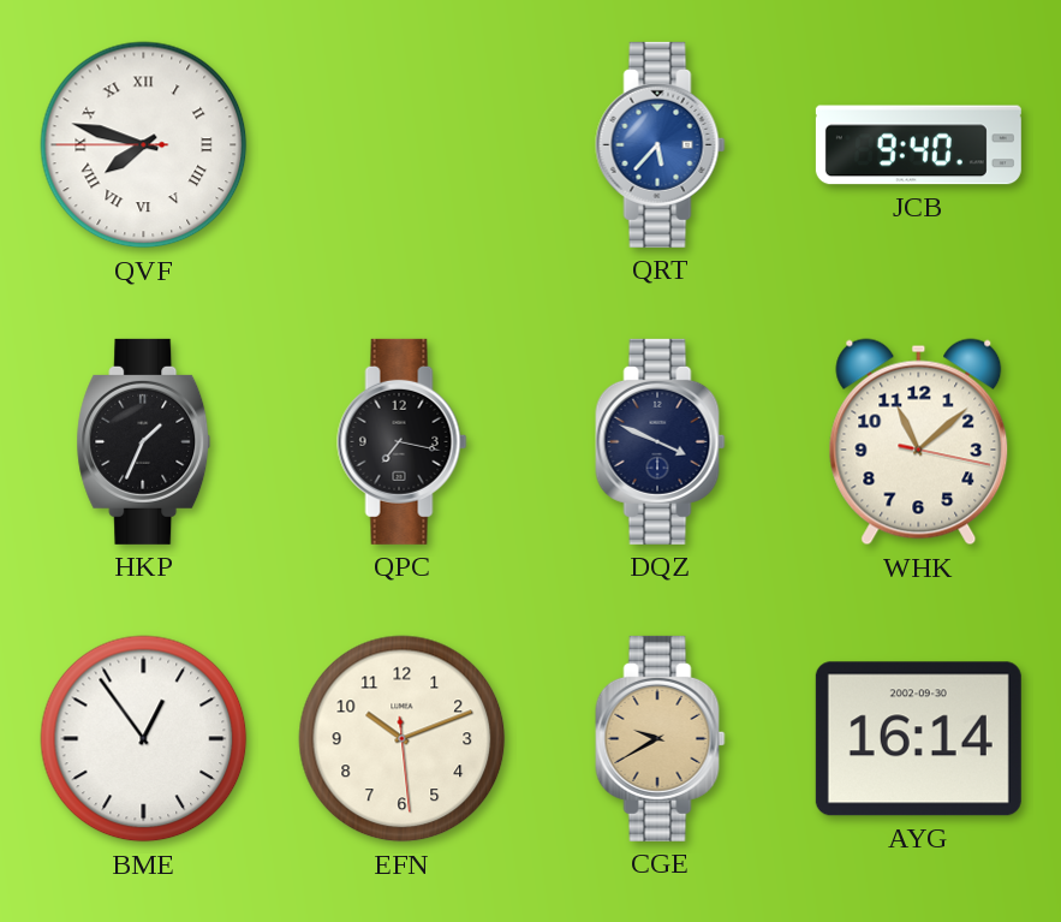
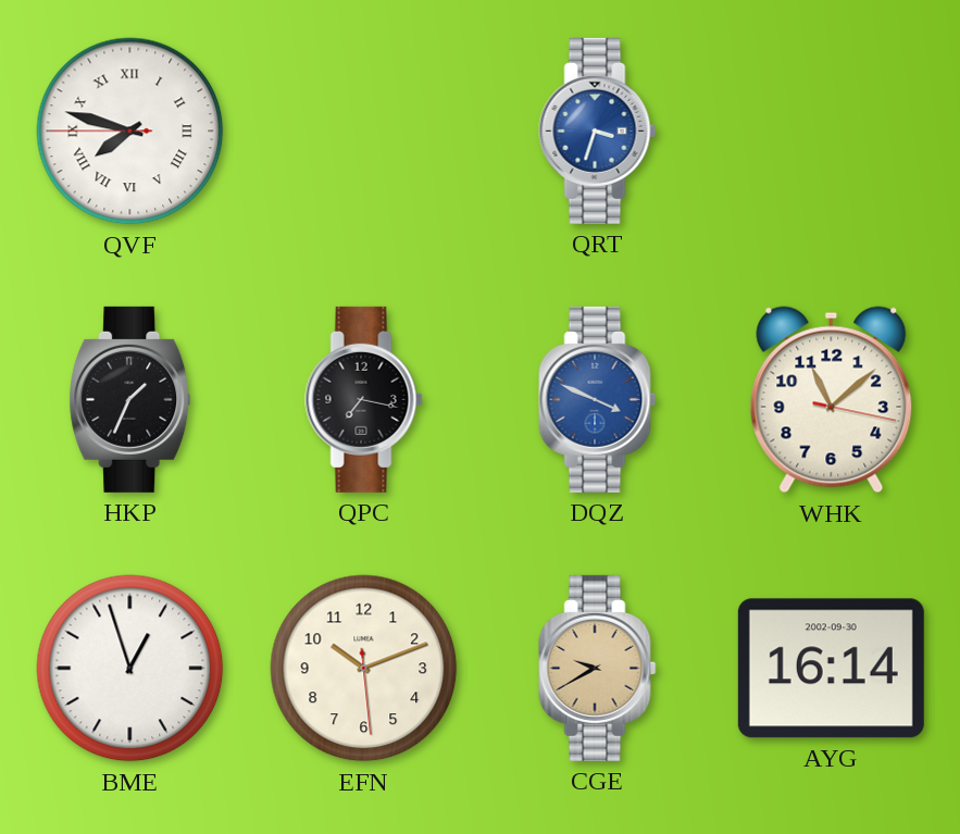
QRT: 5:37 -> 3:33
JCB: 9:40 -> none
DQZ dial: navy -> blue
BME: 12:54 -> 12:57
